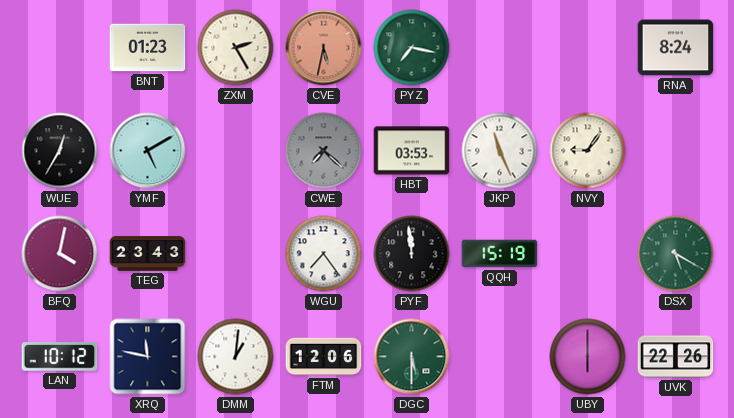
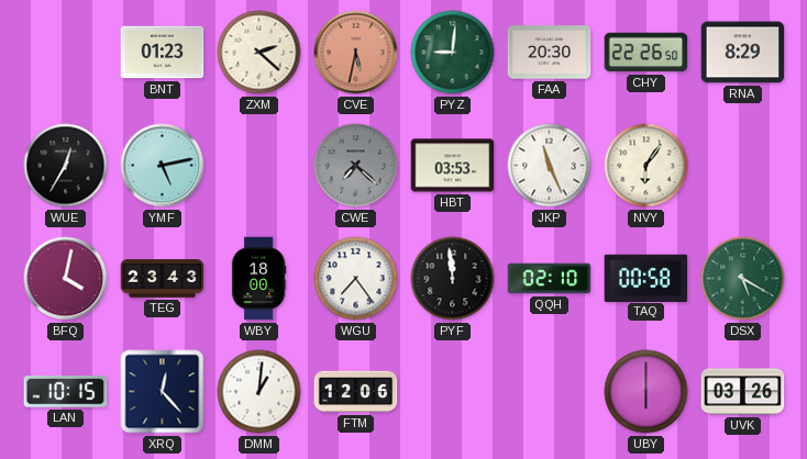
ZXM: 2:25 -> 2:22
PYZ: 7:17 -> 9:01
FAA: none -> 20:30
CHY: none -> 22:26
RNA: 8:24 -> 8:29
YMF: 5:10 -> 5:13
NVY: 9:06 -> 6:06
WBY: none -> 18:00
QQH: 15:19 -> 02:10
TAQ: none -> 00:58
LAN: 10:12 -> 10:15
XRQ: 11:47 -> 12:23
DGC: 5:30 -> none
UVK: 22:26 -> 03:26
